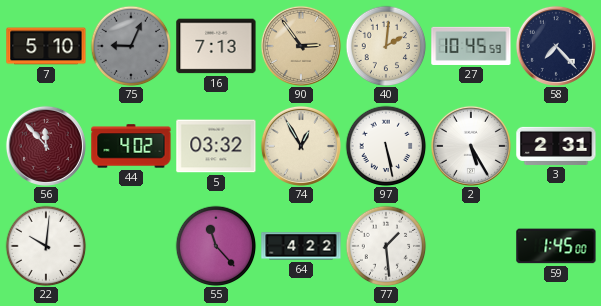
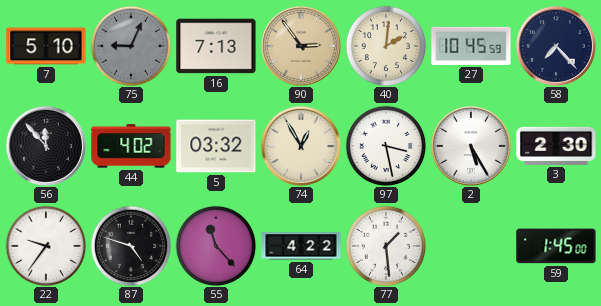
56 dial: burgundy -> black
97: 5:28 -> 3:28
3: 2:31 -> 2:30
22: 10:01 -> 9:36
87: none -> 4:48
